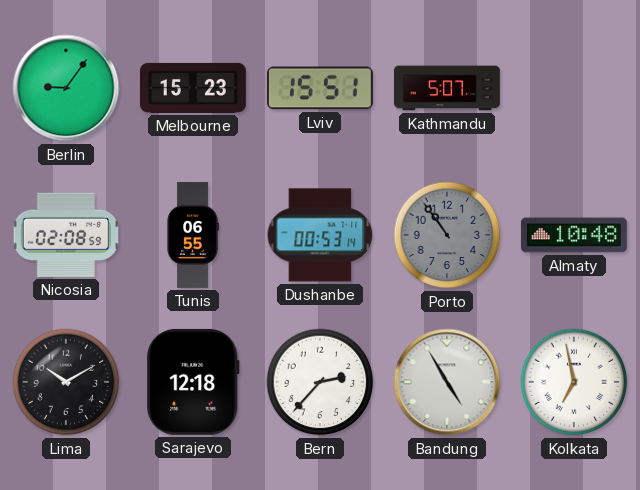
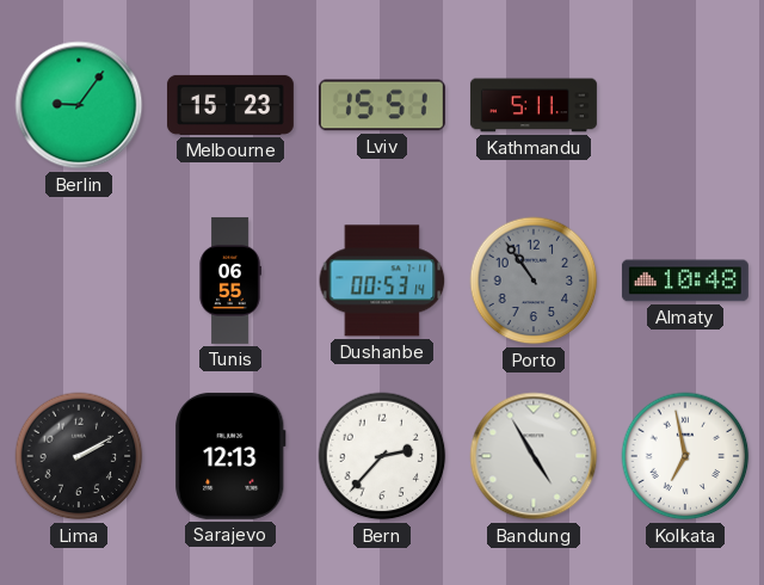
Kathmandu: 5:07 -> 5:11
Nicosia: 02:08 -> none
Lima: 10:10 -> 2:10
Sarajevo: 12:18 -> 12:13
